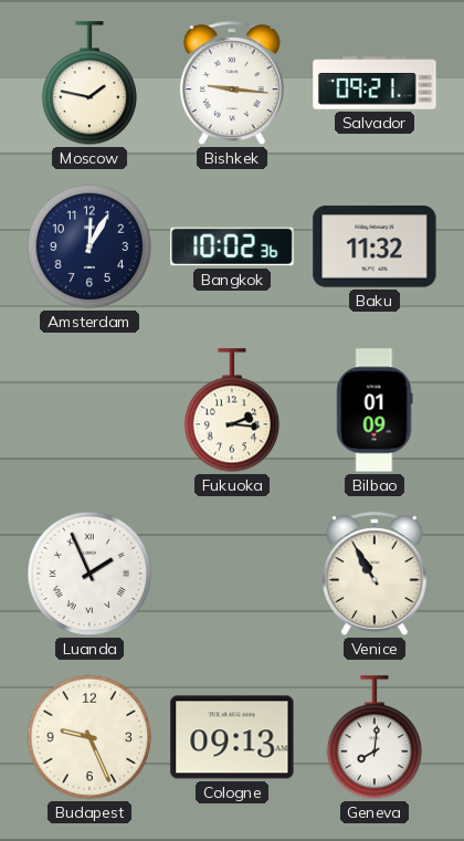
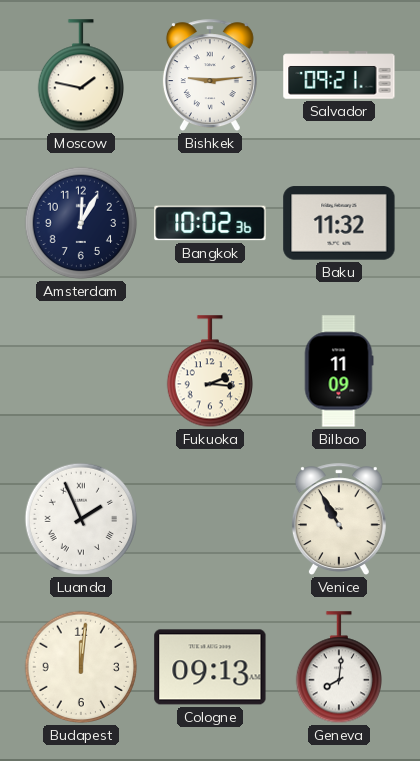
Bishkek: 9:16 -> 9:14
Bilbao: 01:09 -> 11:09
Budapest: 9:26 -> 12:01
